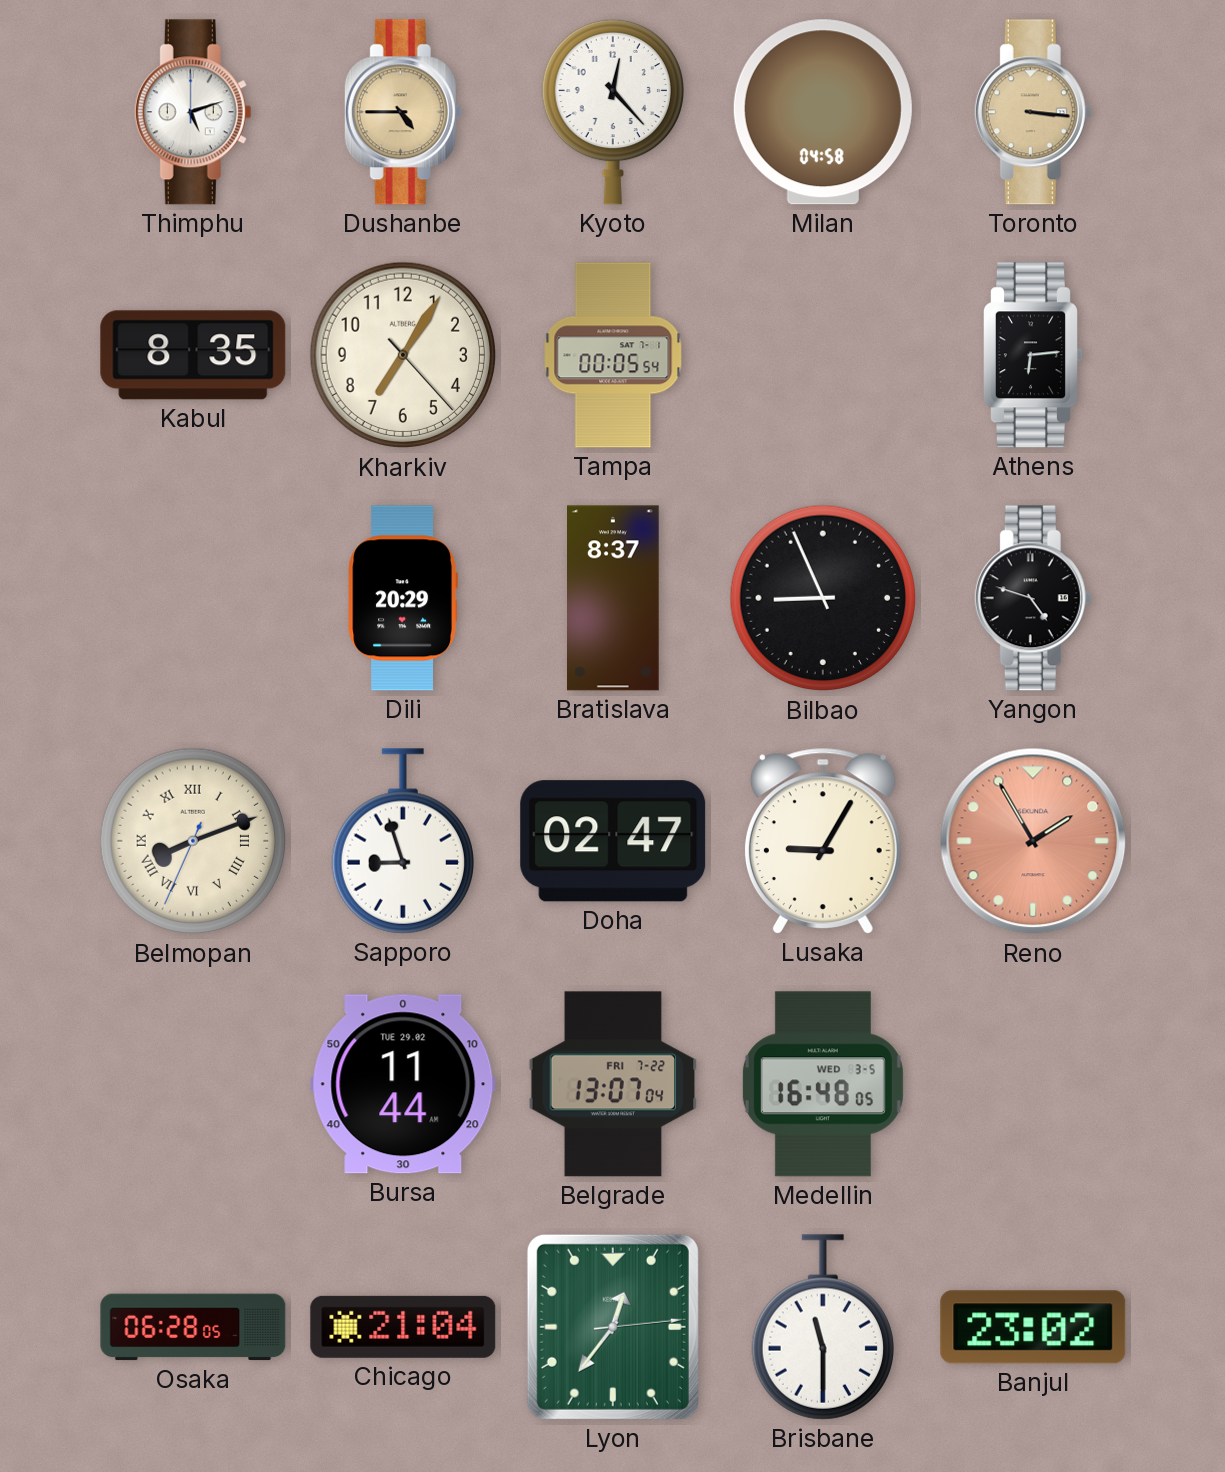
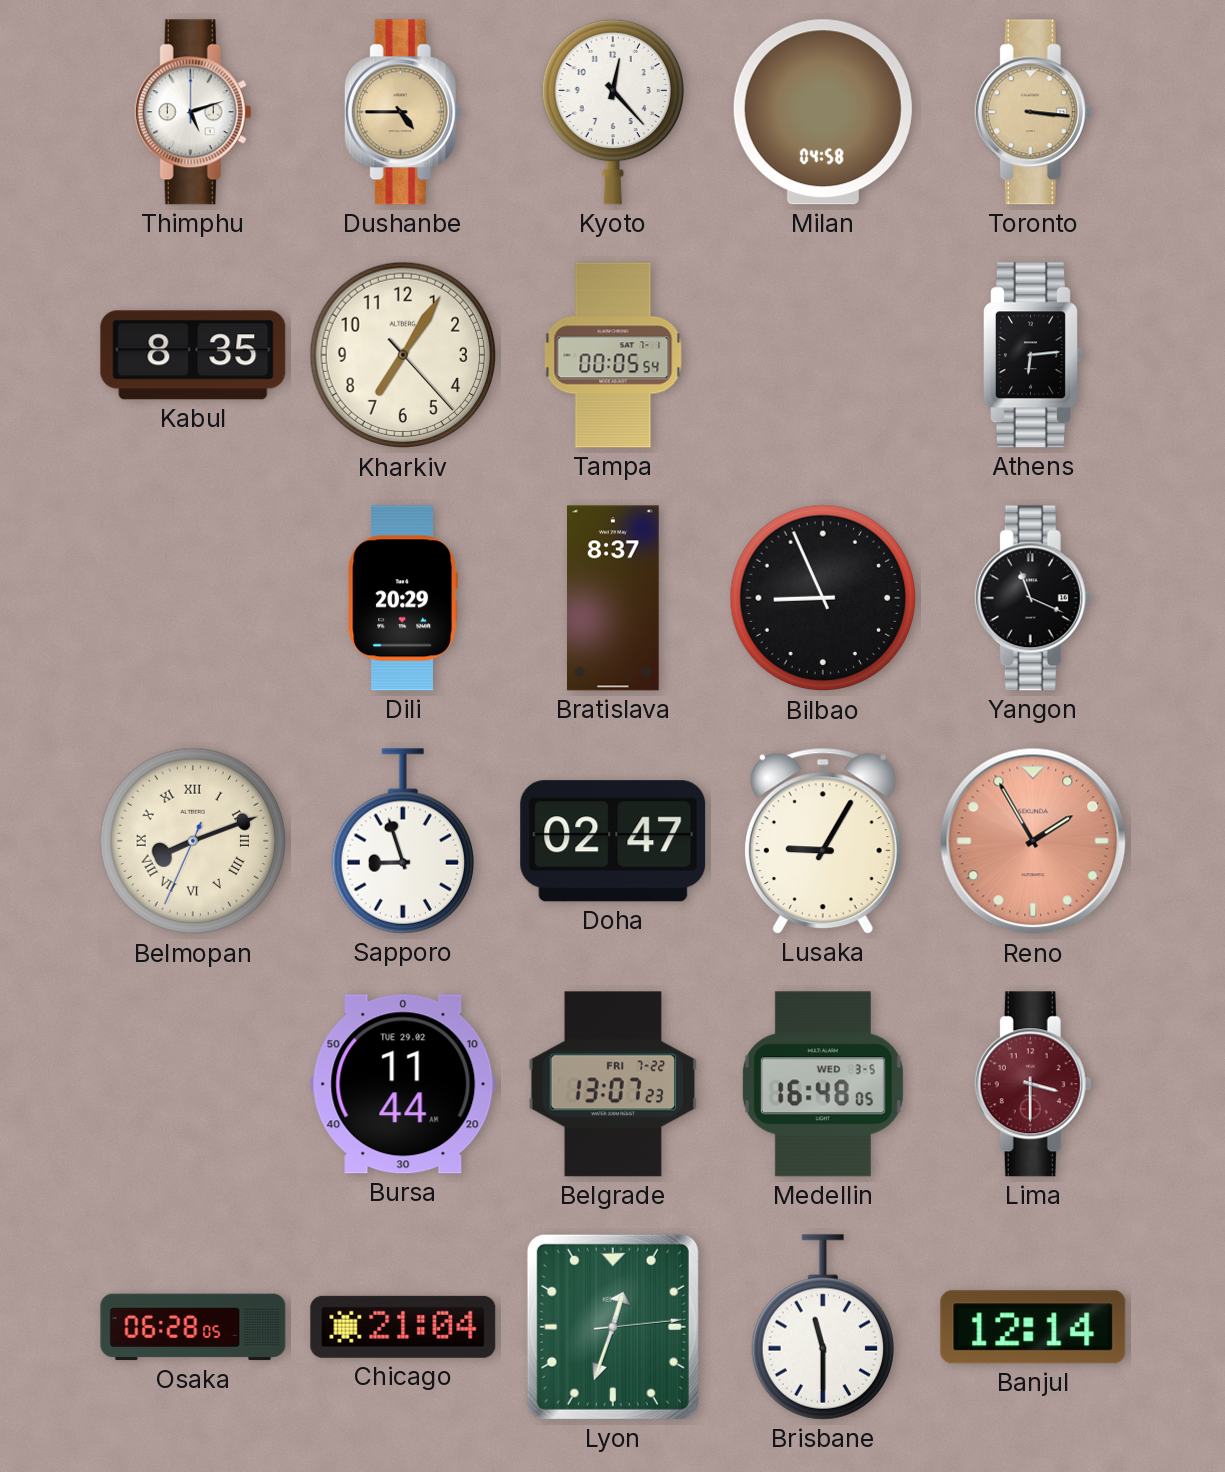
Yangon: 4:48 -> 11:19
Belgrade: 13:07:04 -> 13:07:23
Lima: none -> 3:30
Lyon: 12:36 -> 12:33
Banjul: 23:02 -> 12:14
